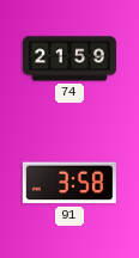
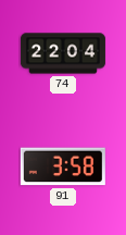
74: 21:59 -> 22:04
